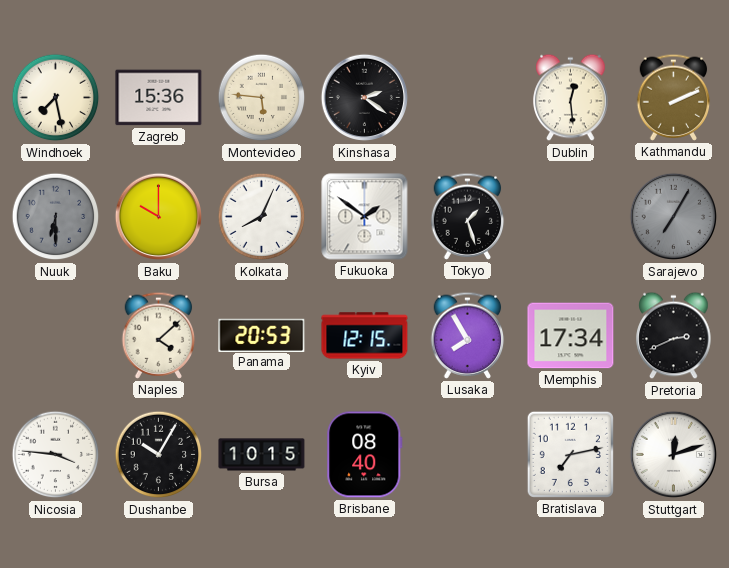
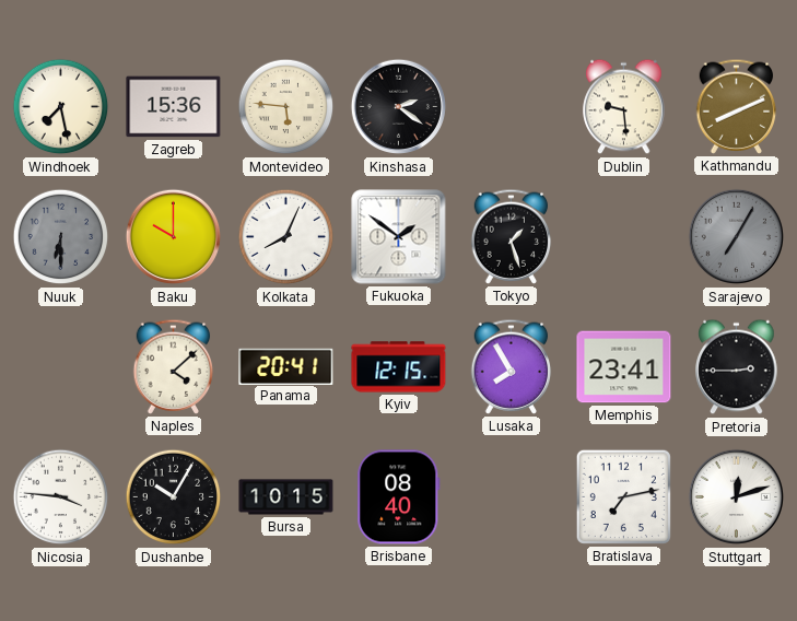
Dublin: 12:29 -> 9:29
Kathmandu: 2:11 -> 8:11
Panama: 20:53 -> 20:41
Memphis: 17:34 -> 23:41
Pretoria: 2:41 -> 2:45
